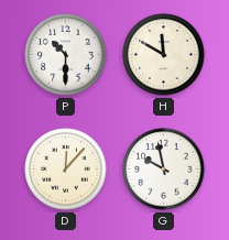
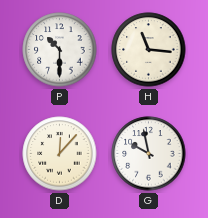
H: 11:50 -> 11:16
